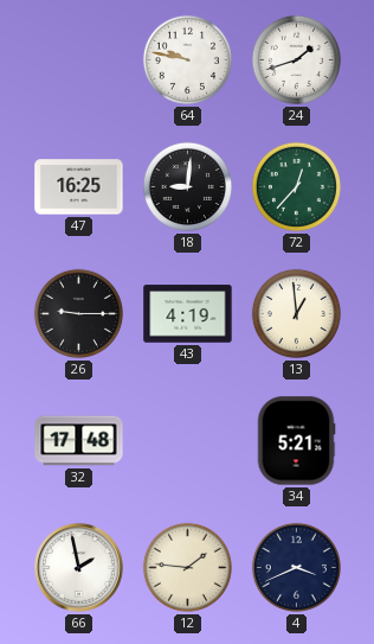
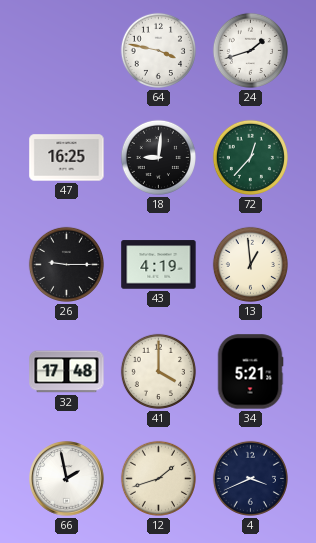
64: 9:47 -> 3:47
41: none -> 4:00
12: 1:46 -> 1:42
